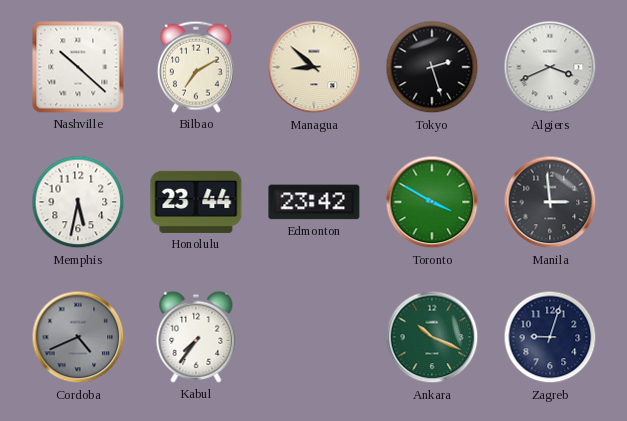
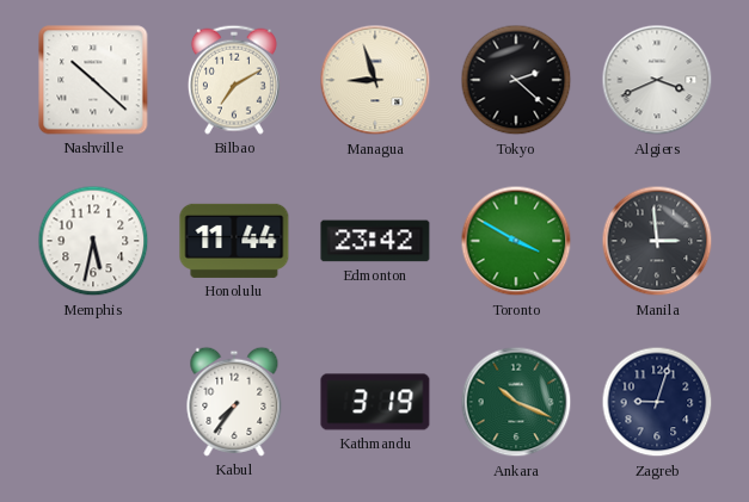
Managua: 8:52 -> 8:57
Tokyo: 2:27 -> 2:22
Honolulu: 23:44 -> 11:44
Cordoba: 4:41 -> none
Kathmandu: none -> 3:19
